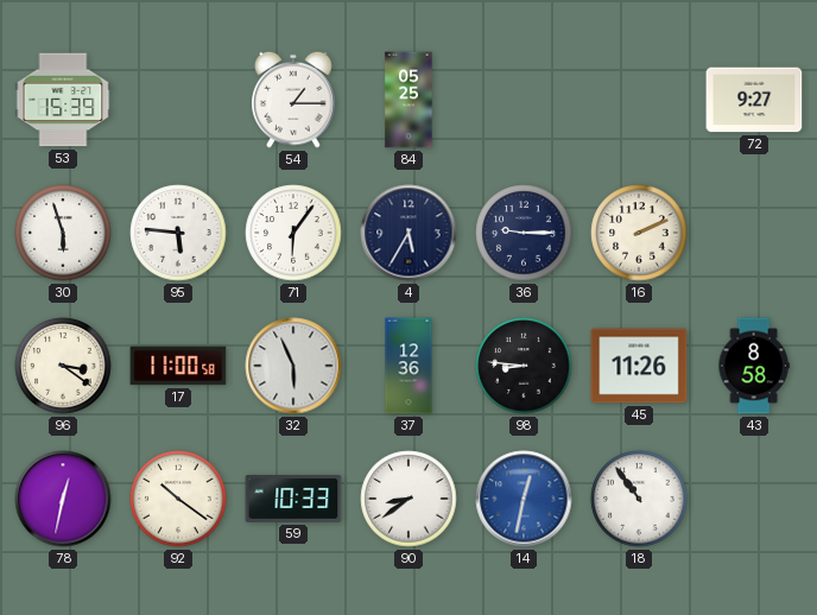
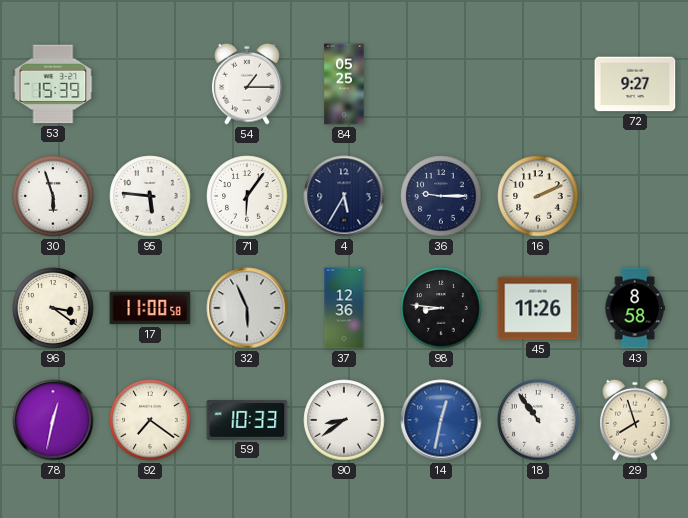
92: 10:21 -> 7:21
29: none -> 7:57
